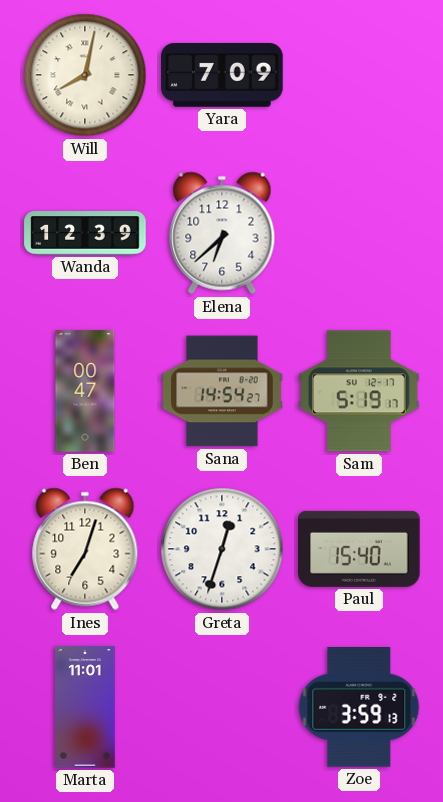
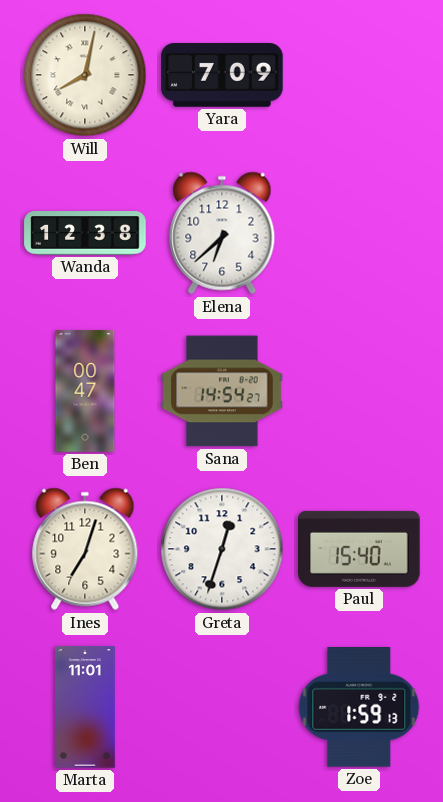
Wanda: 12:39 -> 12:38
Sam: 5:19 -> none
Zoe: 3:59 -> 1:59
